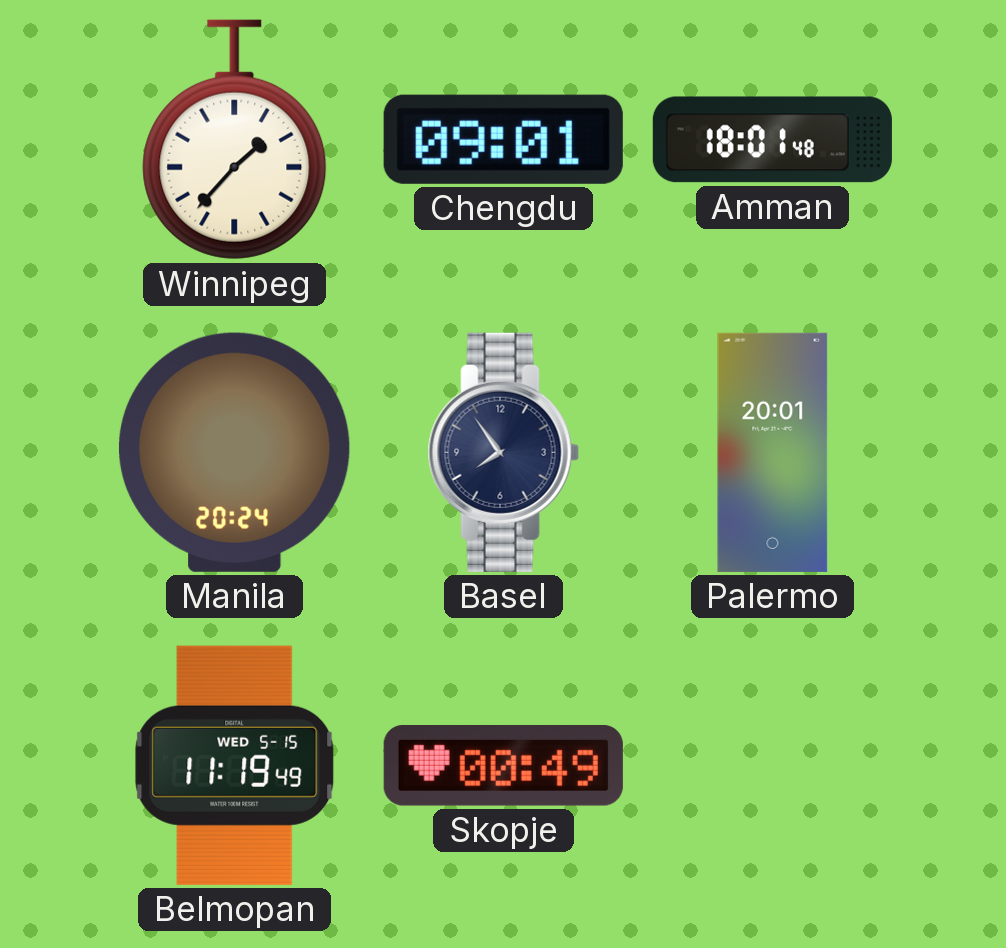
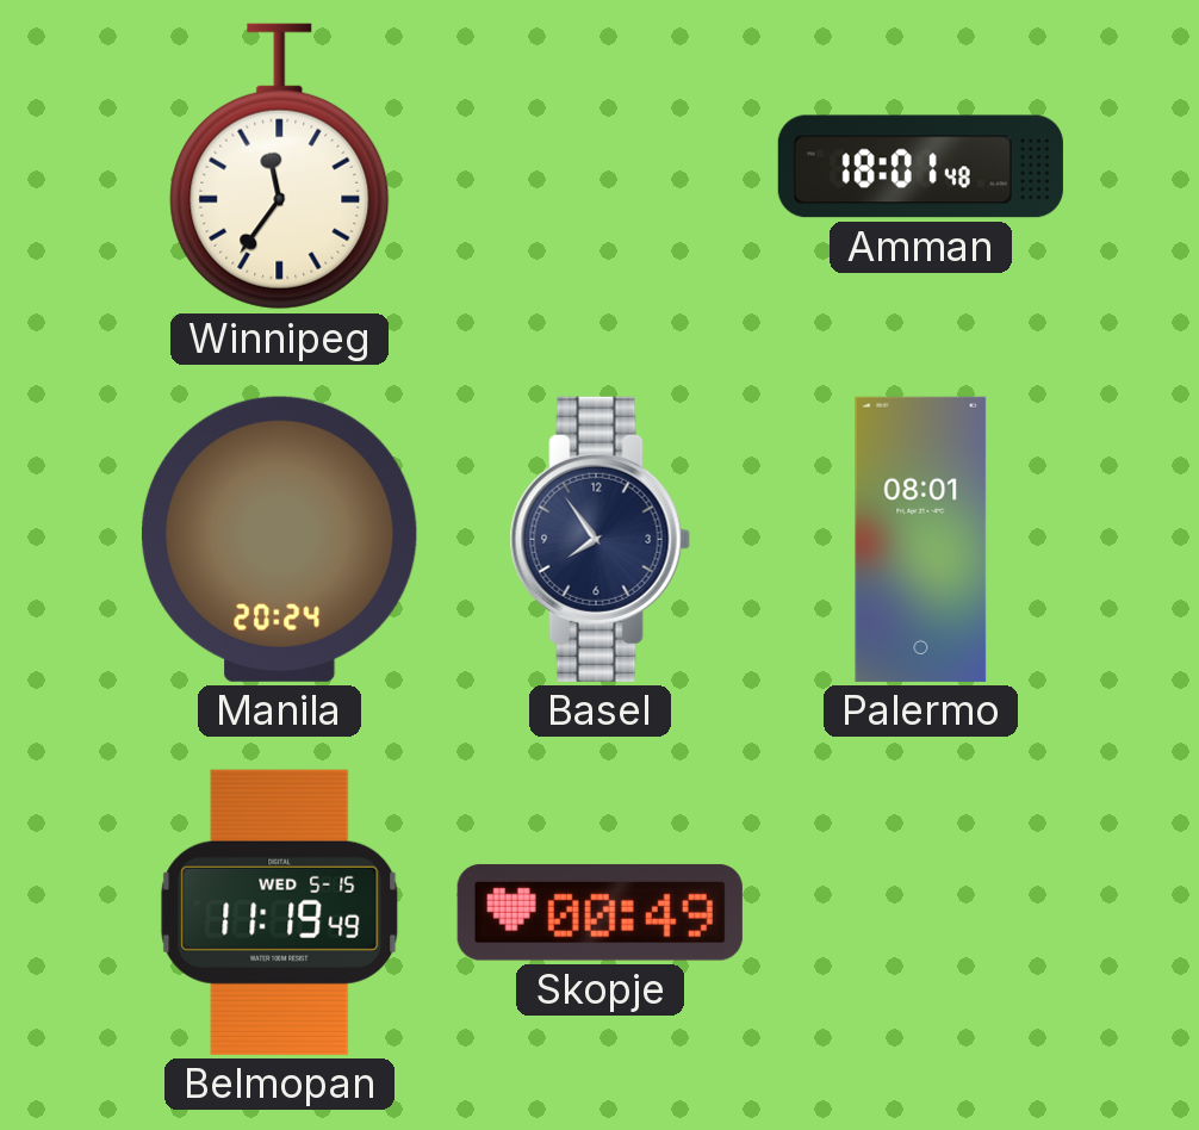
Winnipeg: 1:37 -> 11:36
Chengdu: 09:01 -> none
Palermo: 20:01 -> 08:01
